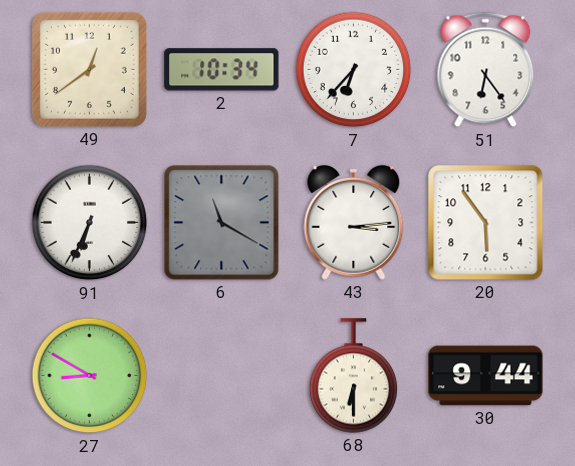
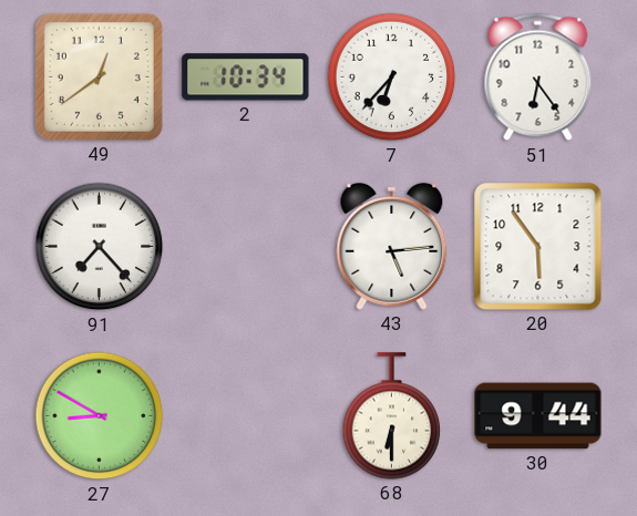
91: 6:34 -> 7:23
6: 11:20 -> none
43: 3:14 -> 5:14
